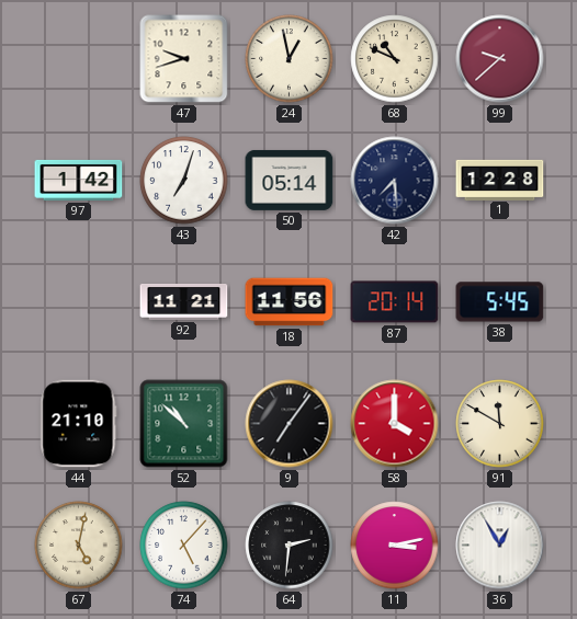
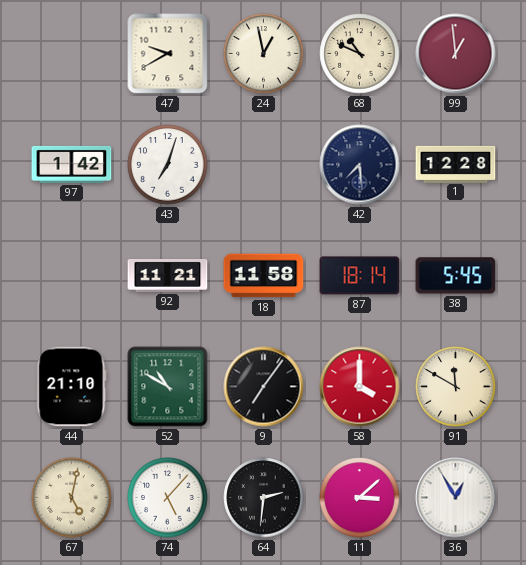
47: 9:42 -> 9:40
99: 9:38 -> 12:59
50: 05:14 -> none
18: 11:56 -> 11:58
87: 20:14 -> 18:14
52: 10:52 -> 10:50
11: 3:13 -> 3:08
